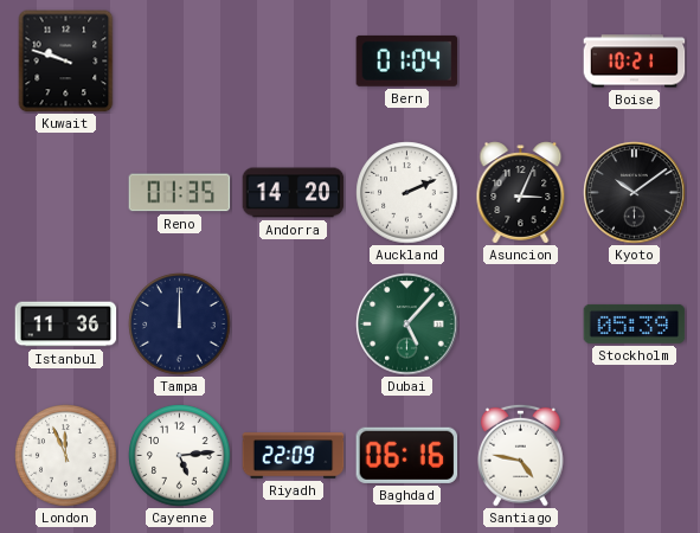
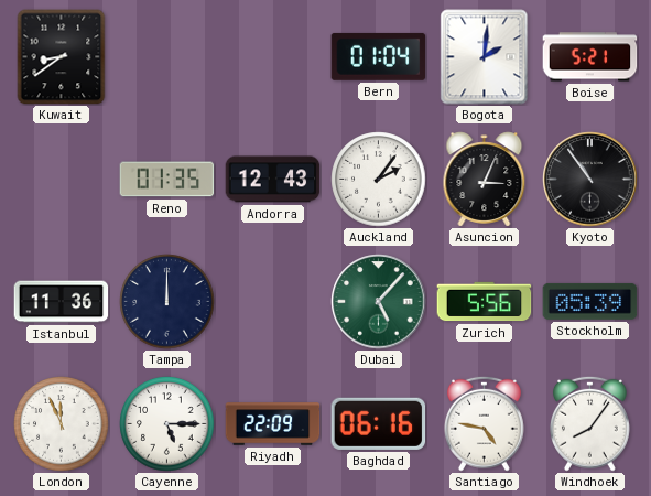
Kuwait: 9:48 -> 8:39
Bogota: none -> 2:01
Boise: 10:21 -> 5:21
Andorra: 14:20 -> 12:43
Auckland: 2:11 -> 2:06
Kyoto: 10:09 -> 10:54
Zurich: none -> 5:56
Cayenne: 5:14 -> 5:15
Windhoek: none -> 8:06
